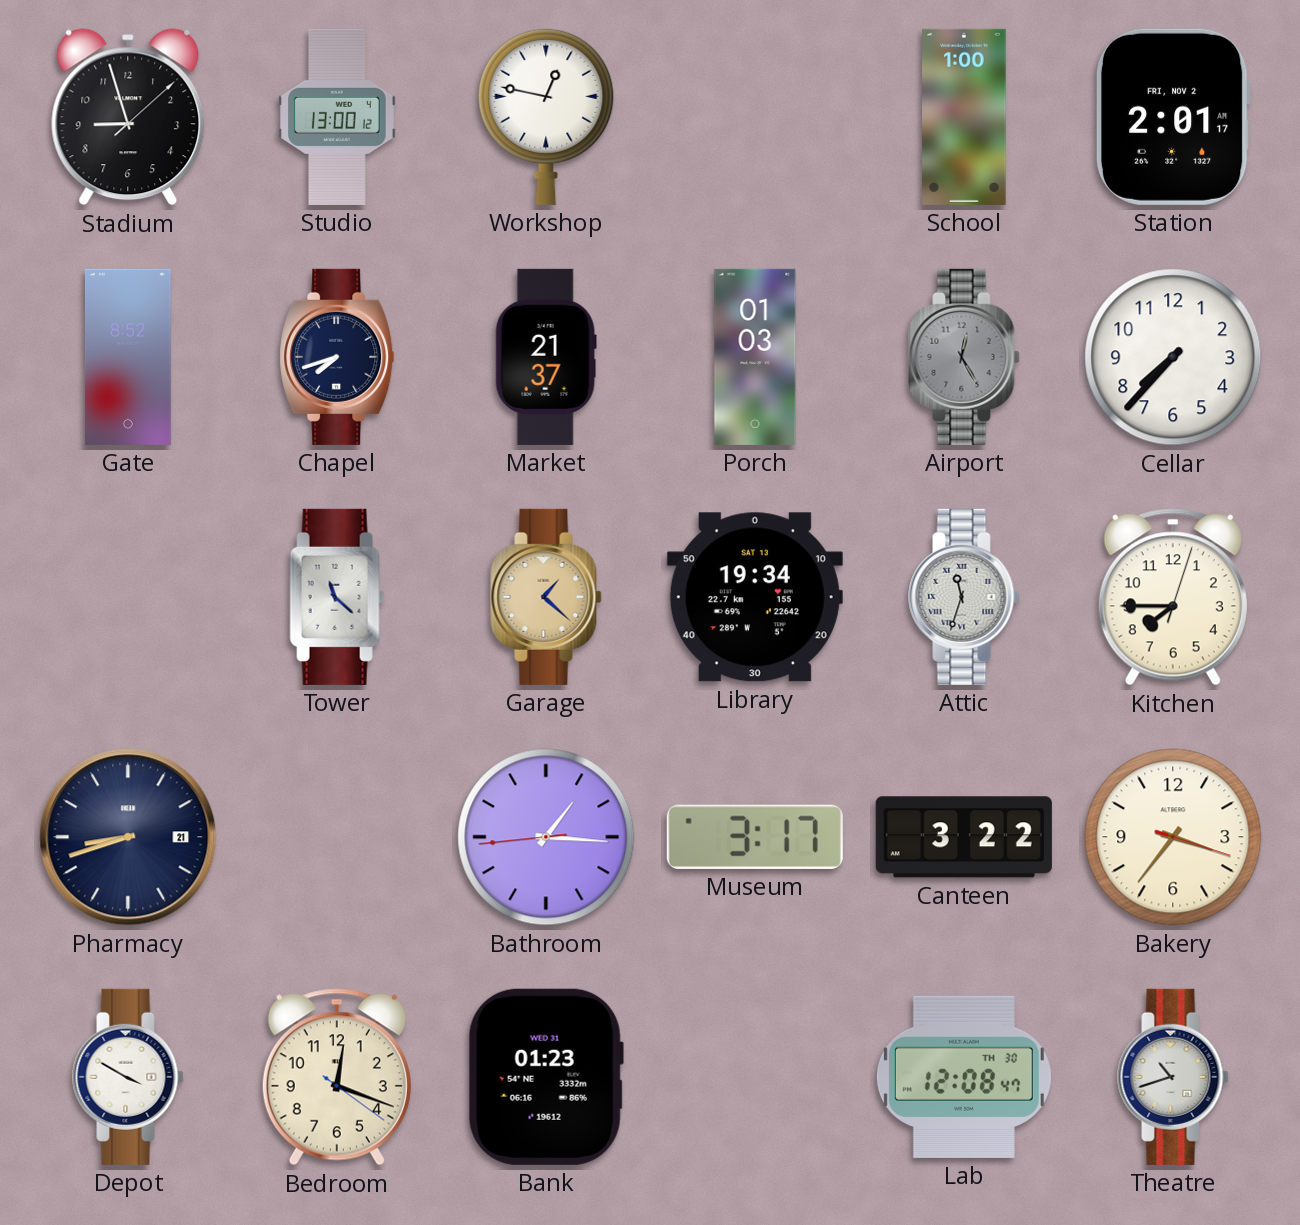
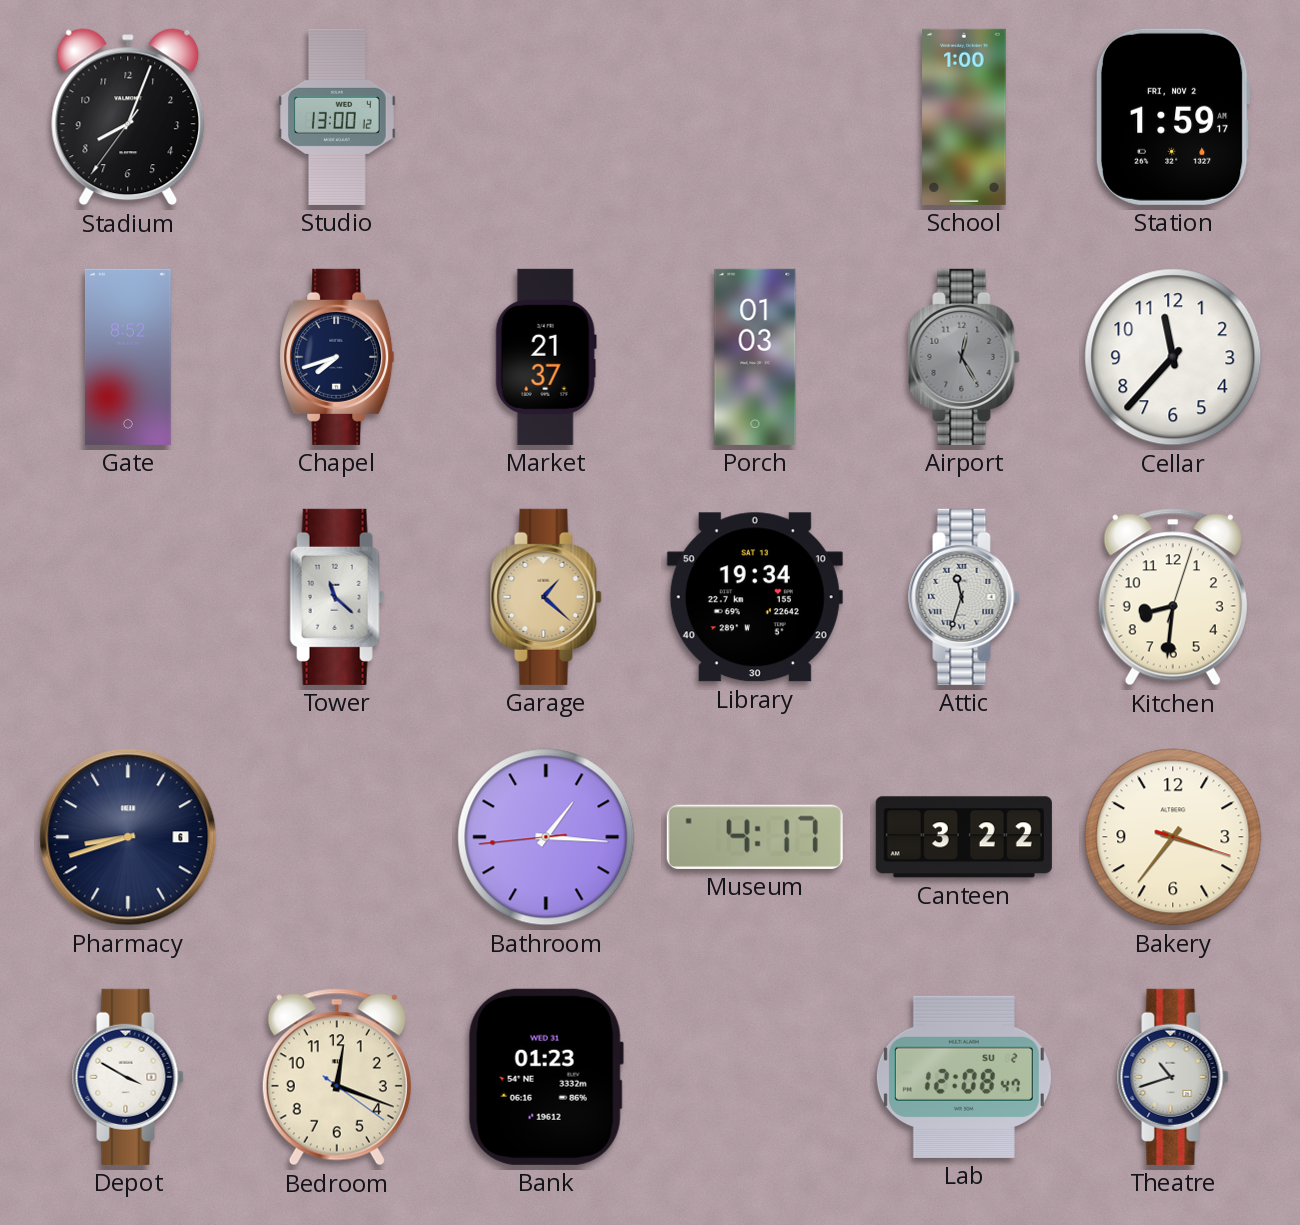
Stadium: 8:57 -> 8:03
Workshop: 12:47 -> none
Station: 2:01 -> 1:59
Cellar: 7:37 -> 11:37
Kitchen: 7:45 -> 8:31
Pharmacy date: 21 -> 6
Museum: 3:17 -> 4:17
Lab date: TH 30 -> SU 2
